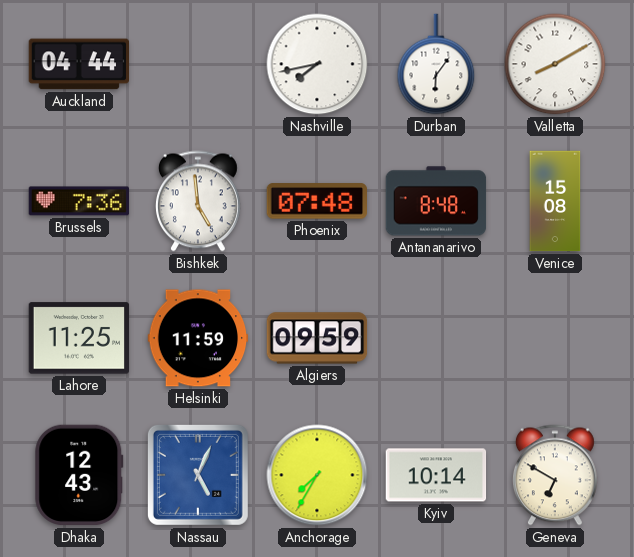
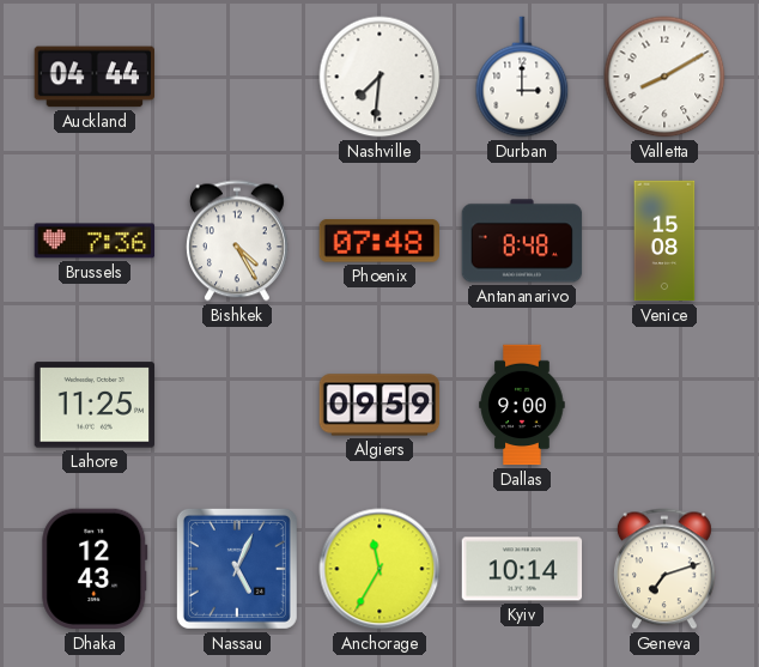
Nashville: 7:43 -> 7:31
Durban: 6:06 -> 3:00
Bishkek: 4:59 -> 4:25
Helsinki: 11:59 -> none
Dallas: none -> 9:00
Anchorage: 7:35 -> 11:35
Geneva: 6:50 -> 7:12
